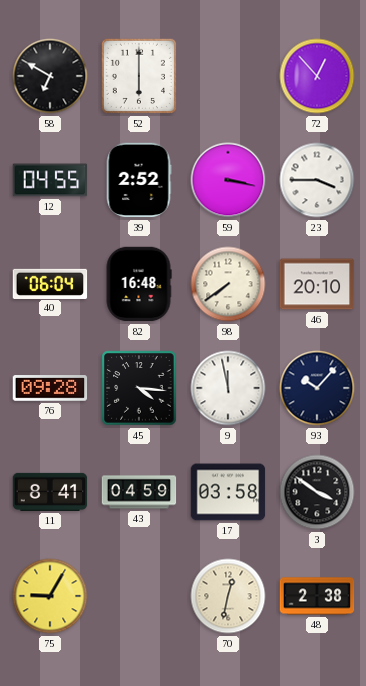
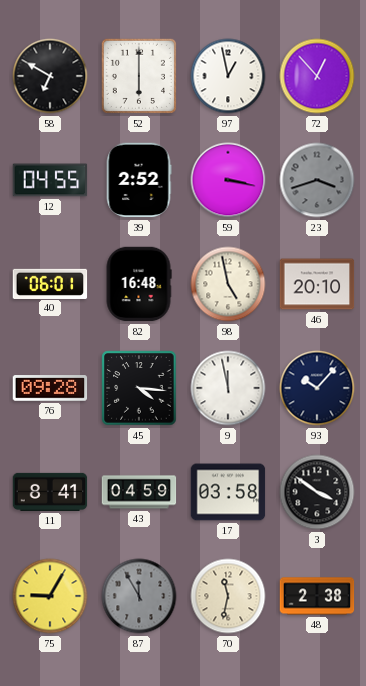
97: none -> 12:58
23: 3:45 -> 3:42
23 dial: white -> grey
40: 06:04 -> 06:01
98: 7:39 -> 4:58
87: none -> 11:55
70: 12:32 -> 11:32
